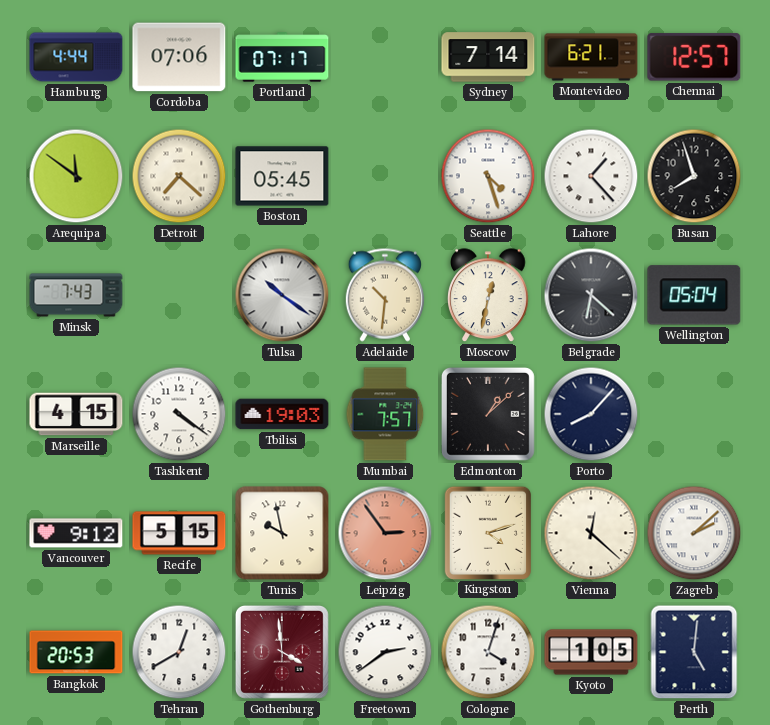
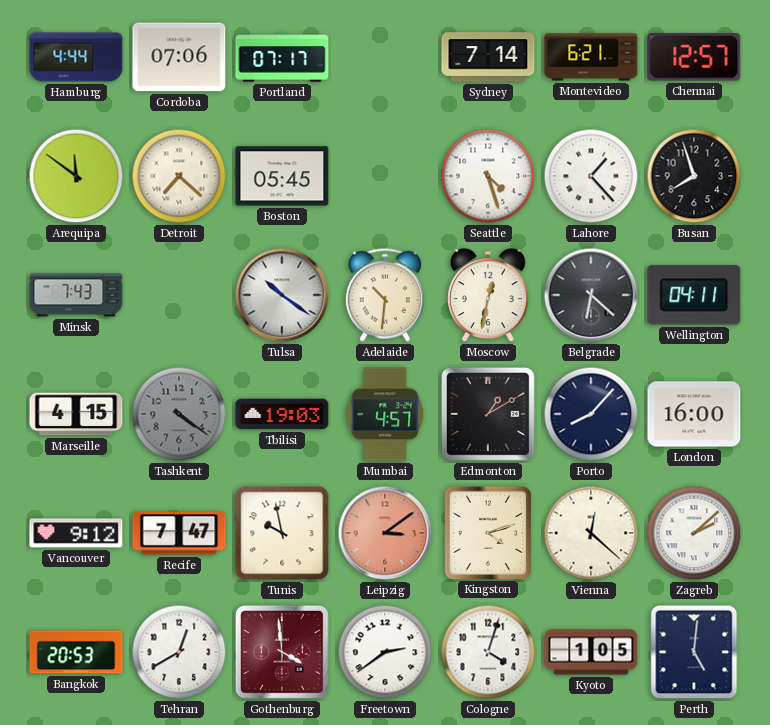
Wellington: 05:04 -> 04:11
Tashkent dial: white -> grey
Mumbai: 7:57 -> 4:57
Edmonton: 1:08 -> 1:10
London: none -> 16:00
Recife: 5:15 -> 7:47
Leipzig: 2:54 -> 3:09
